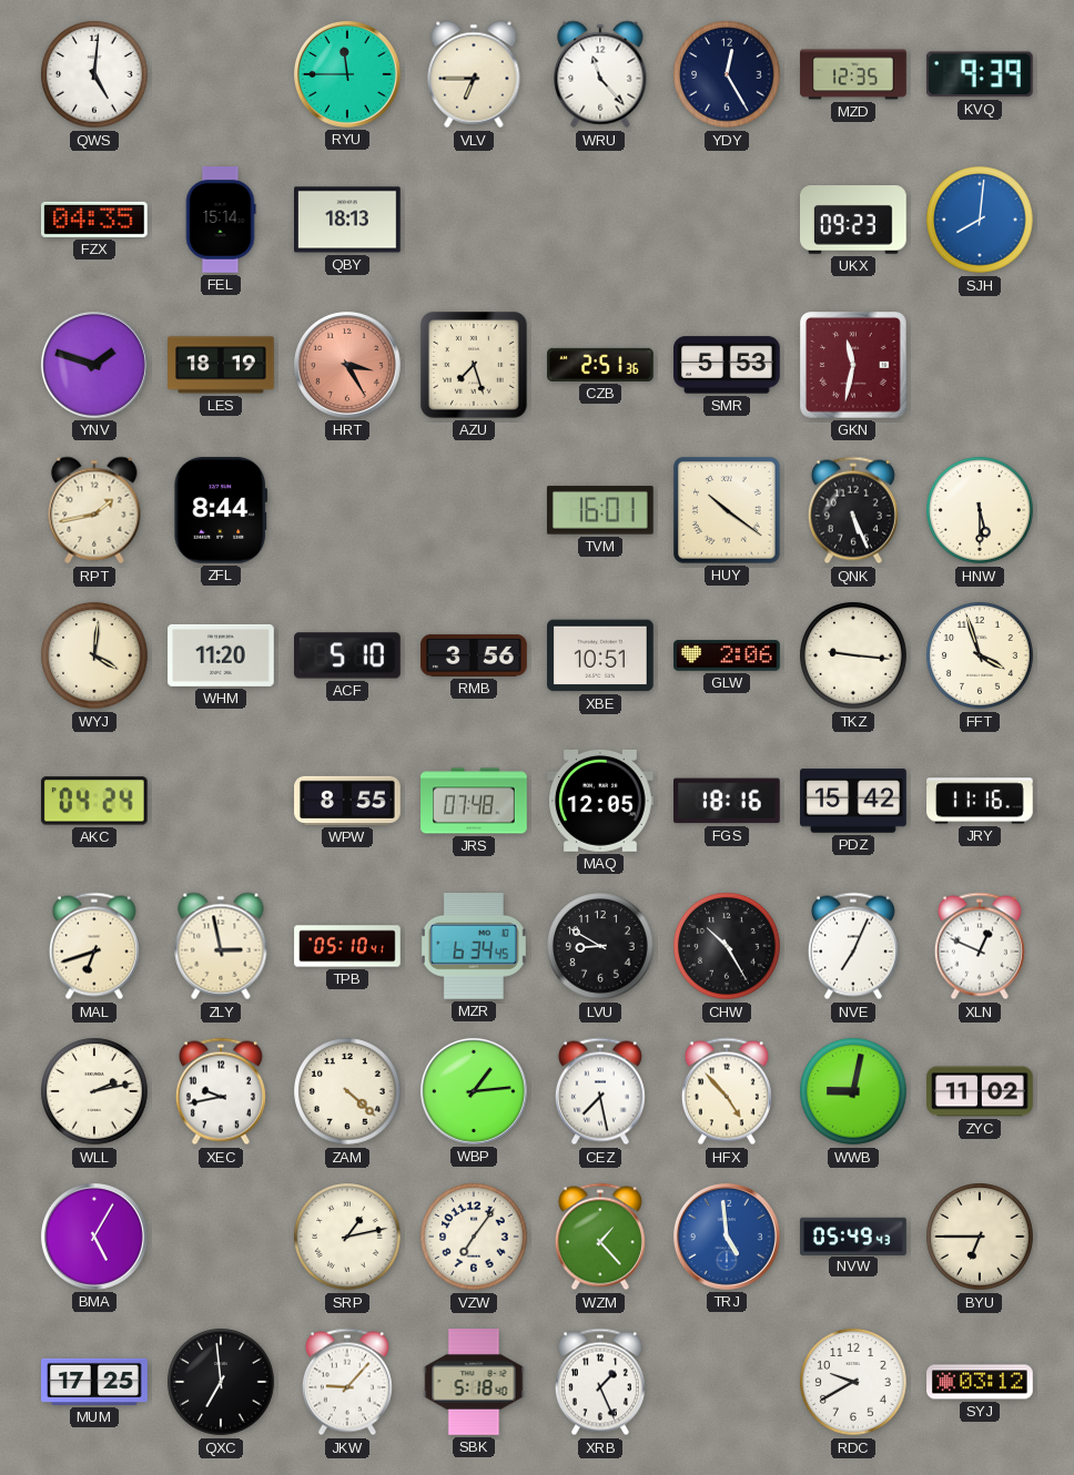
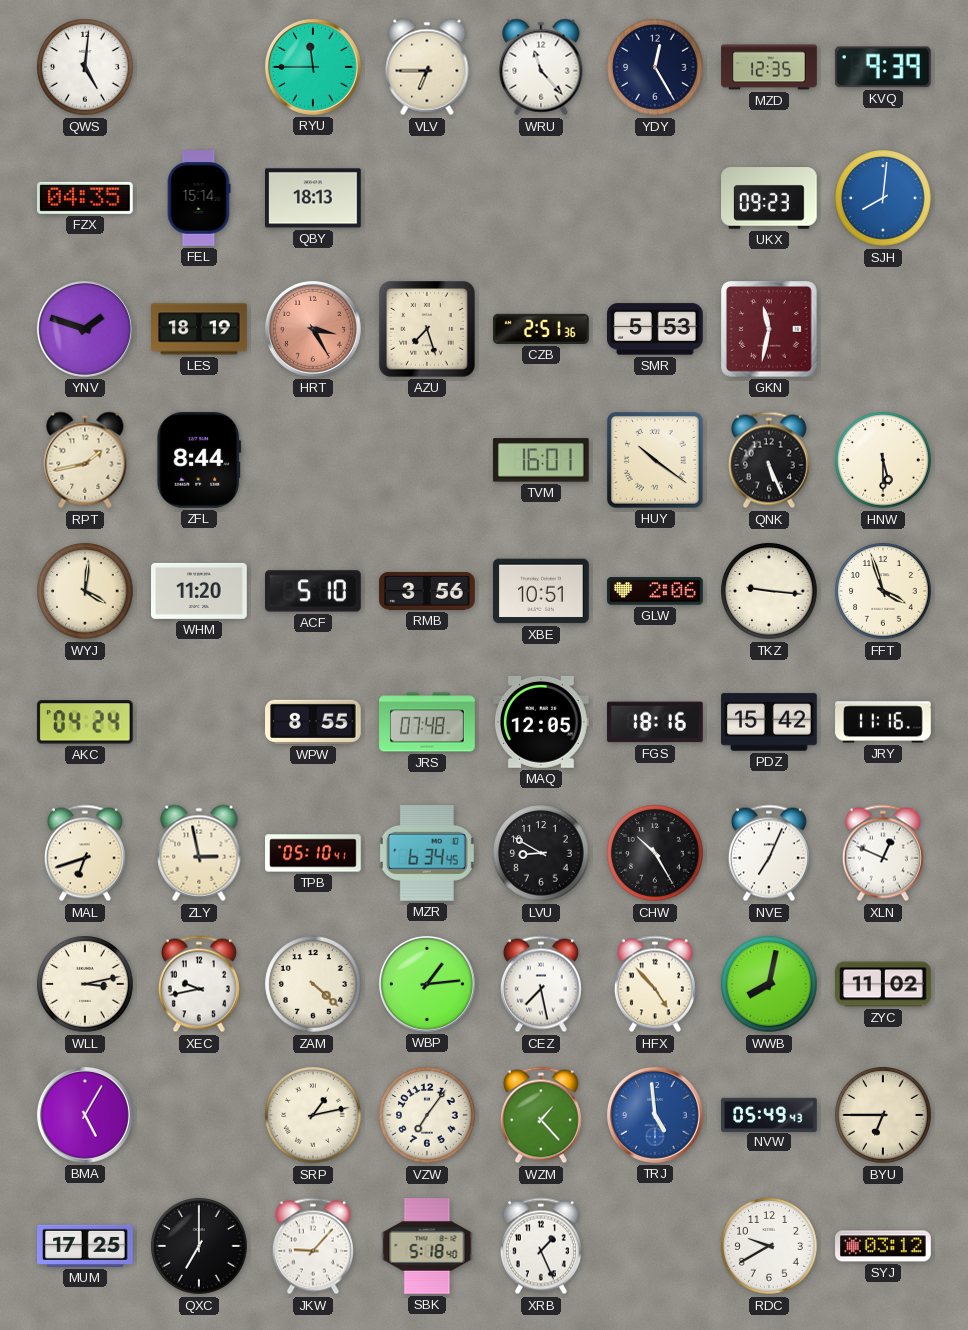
WLL: 2:13 -> 3:13
WWB: 9:02 -> 8:02
QXC: 6:59 -> 7:00
